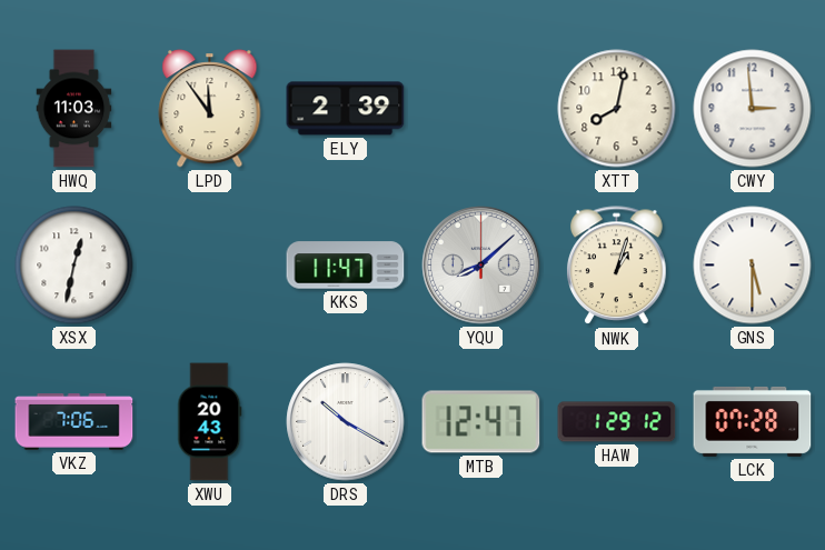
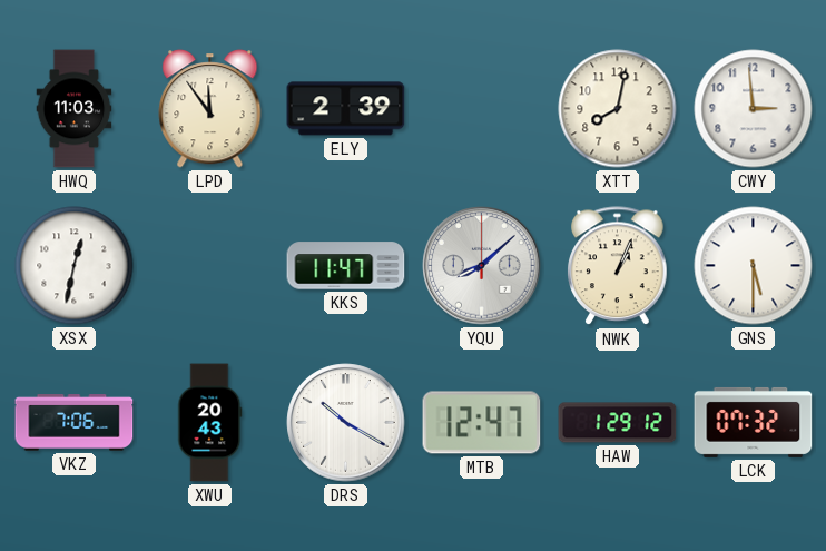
NWK: 1:03 -> 1:04
LCK: 07:28 -> 07:32
